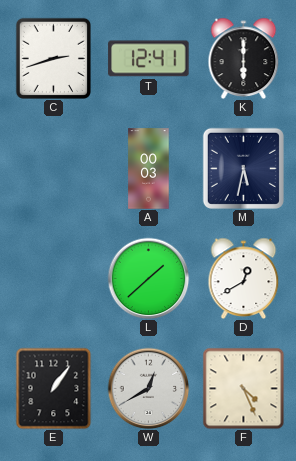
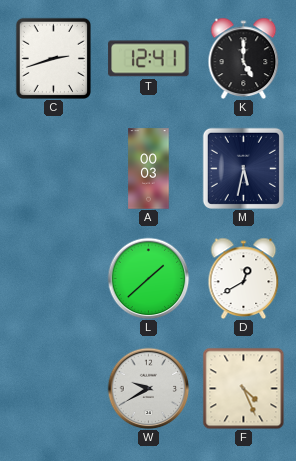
K: 6:00 -> 5:00
E: 1:06 -> none
W: 12:40 -> 9:40
